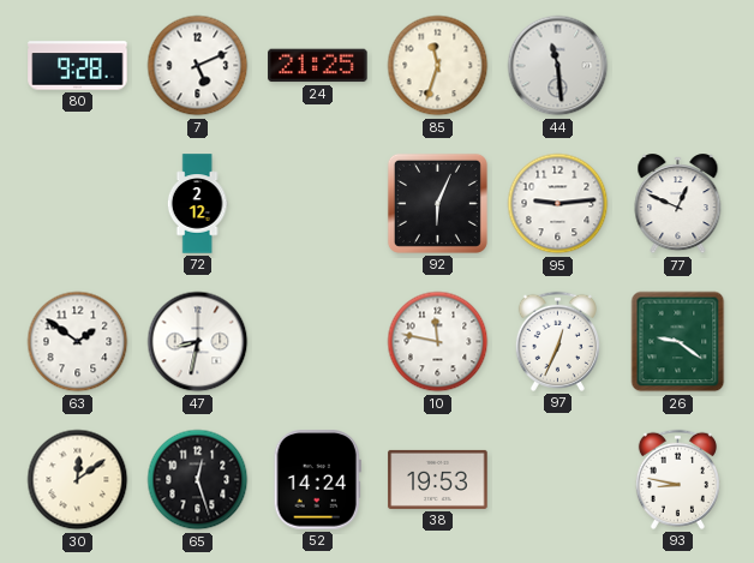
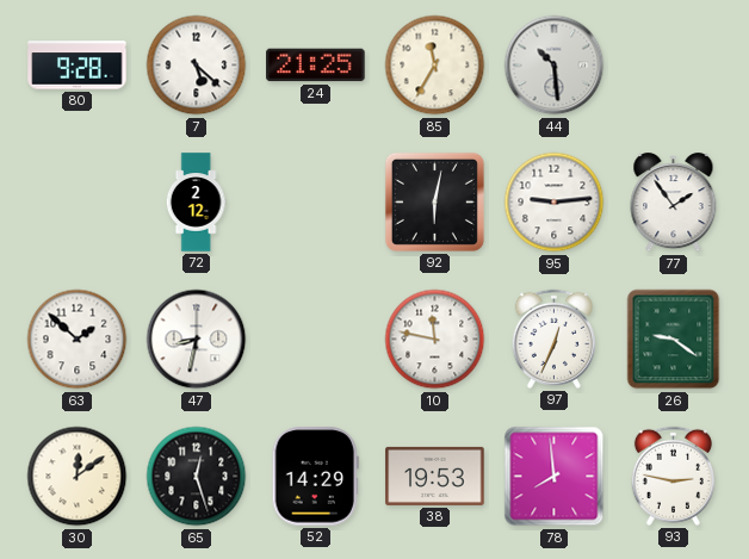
7: 5:11 -> 5:22
85: 11:33 -> 11:35
44: 11:29 -> 10:29
92: 6:04 -> 6:02
77: 12:49 -> 1:54
63: 1:51 -> 1:52
52: 14:24 -> 14:29
78: none -> 7:59
93: 8:47 -> 2:47
